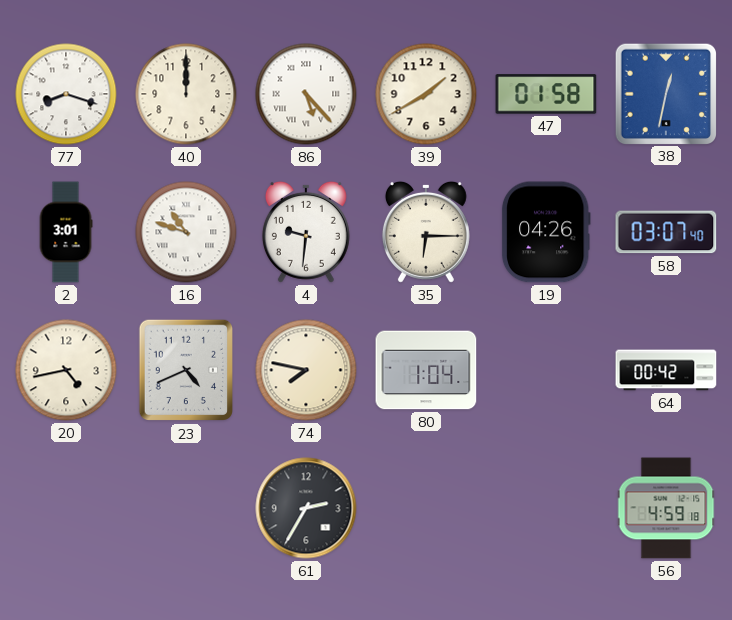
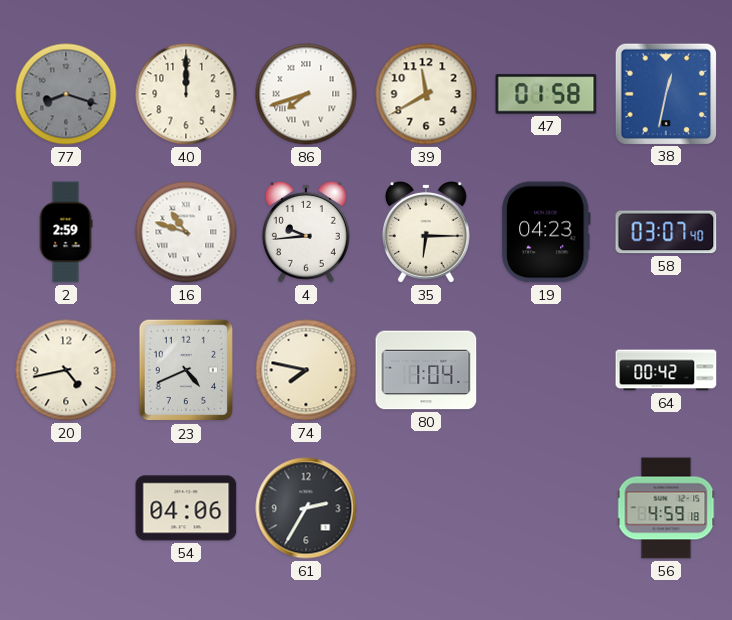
77 dial: white -> grey
86: 5:23 -> 7:42
39: 1:40 -> 11:40
2: 3:01 -> 2:59
4: 9:31 -> 9:44
19: 04:26 -> 04:23
54: none -> 04:06
